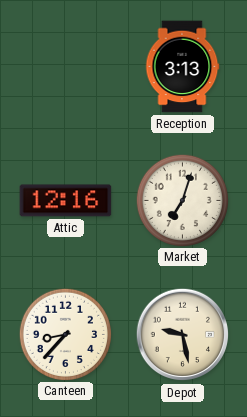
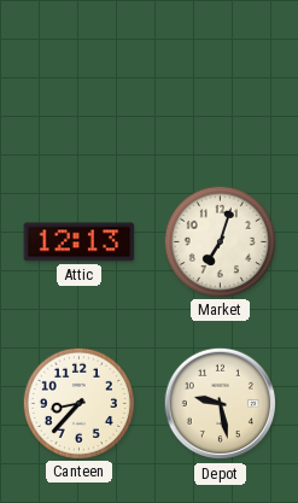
Reception: 3:13 -> none
Attic: 12:16 -> 12:13
